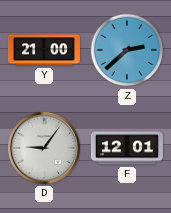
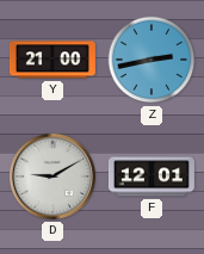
Z: 2:38 -> 2:43
D: 9:06 -> 9:10
